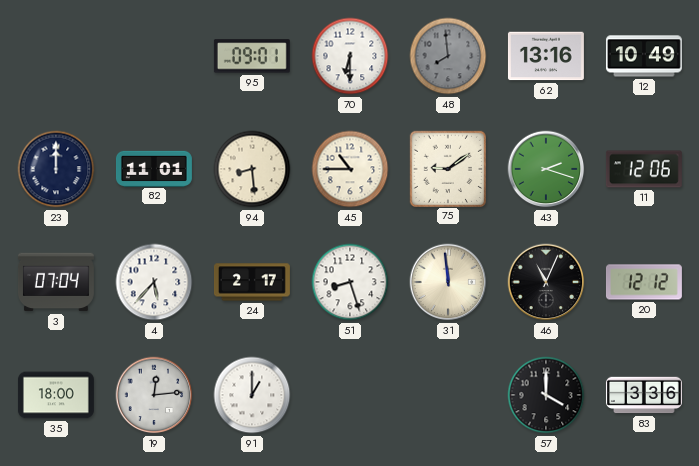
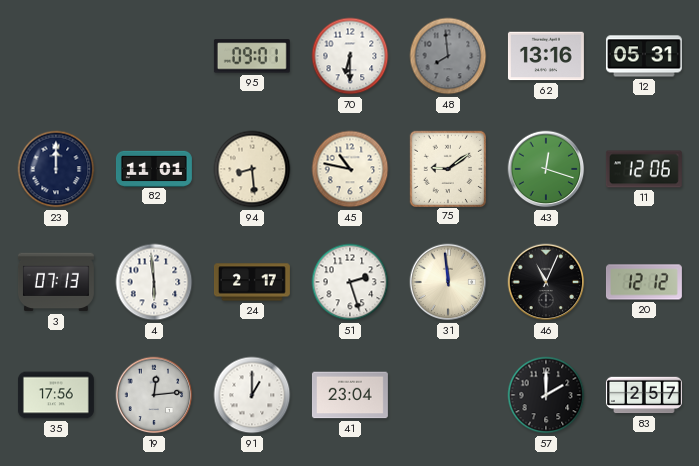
12: 10:49 -> 05:31
45: 10:45 -> 10:47
43: 2:18 -> 12:18
3: 07:04 -> 07:13
4: 5:37 -> 5:59
51: 8:27 -> 2:27
35: 18:00 -> 17:56
41: none -> 23:04
57: 4:00 -> 2:00
83: 3:36 -> 2:57
